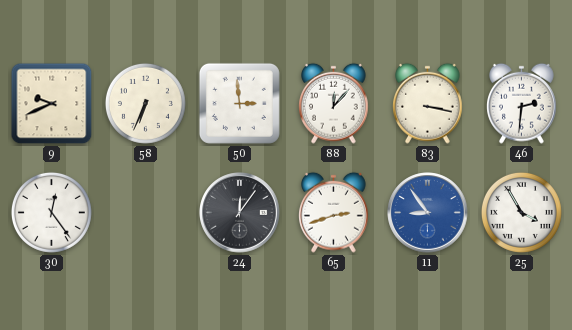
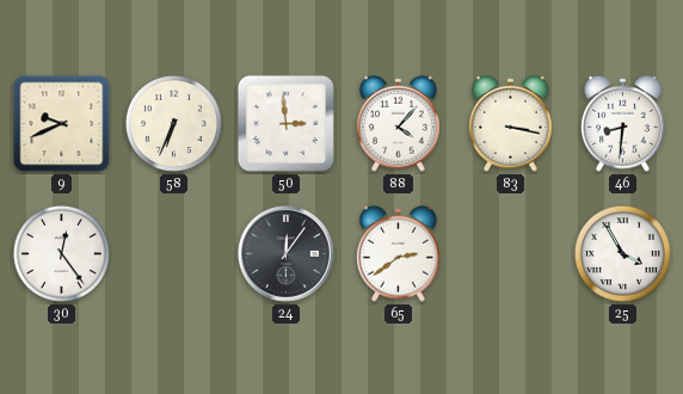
88: 12:07 -> 4:07
46: 2:31 -> 8:31
65: 2:42 -> 2:39
11: 8:54 -> none
